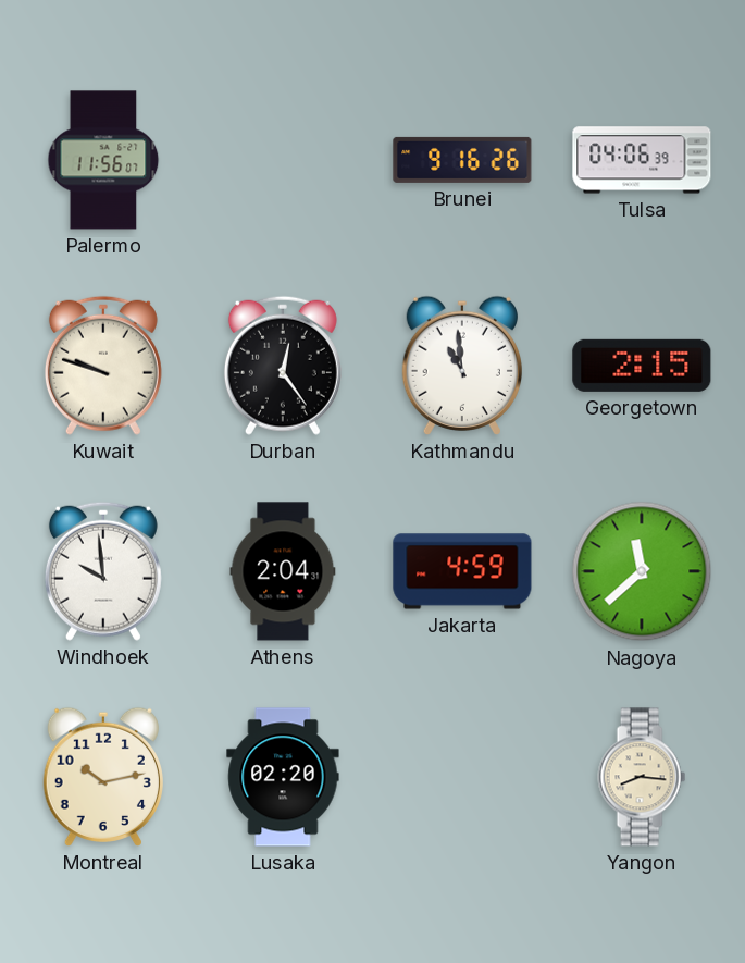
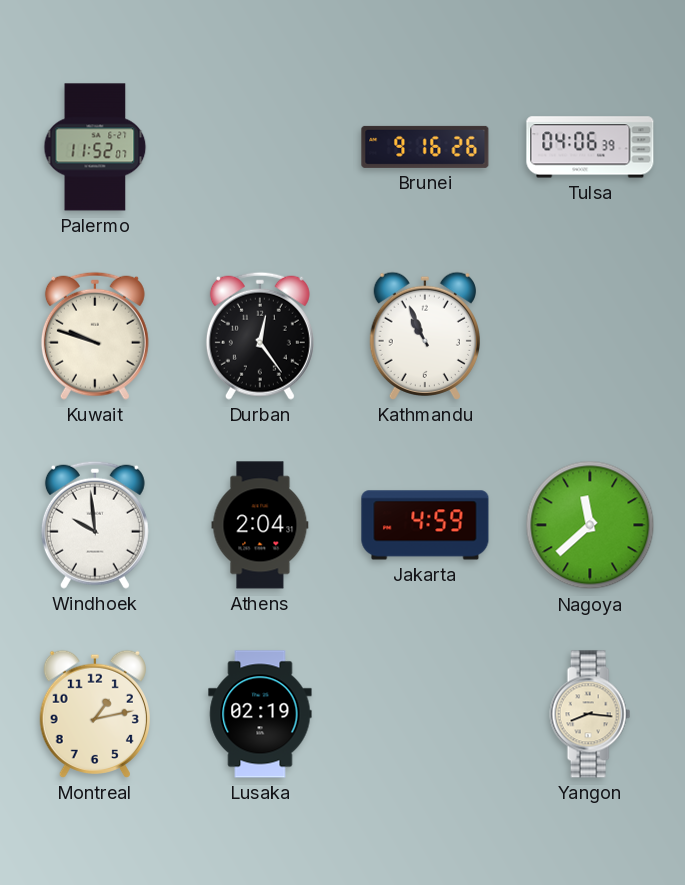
Palermo: 11:56 -> 11:52
Kathmandu: 10:59 -> 10:56
Georgetown: 2:15 -> none
Montreal: 10:13 -> 1:13
Lusaka: 02:20 -> 02:19
